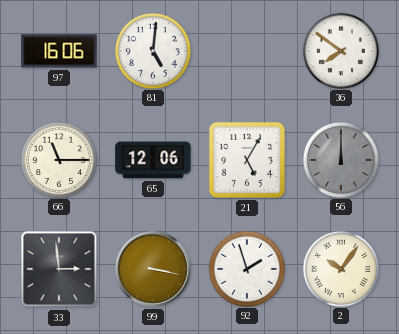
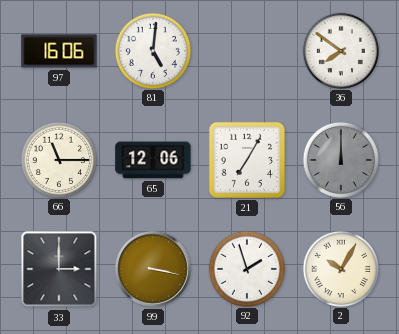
21: 5:05 -> 7:05
33: 2:59 -> 3:00
2: 10:06 -> 10:05
